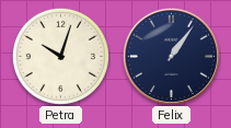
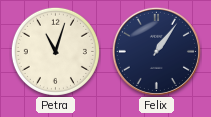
Petra: 10:03 -> 11:03
